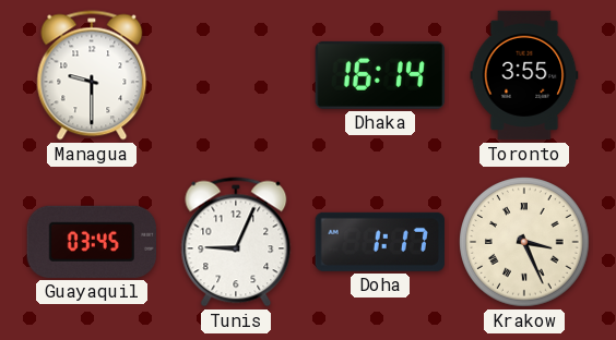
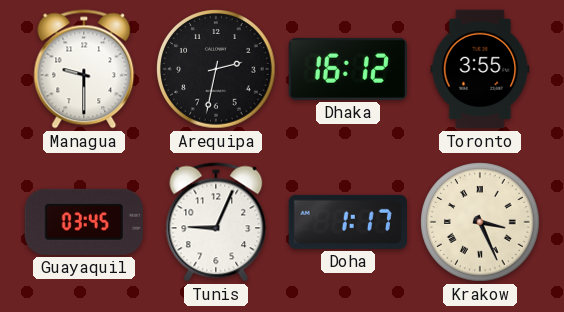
Arequipa: none -> 2:32
Dhaka: 16:14 -> 16:12
